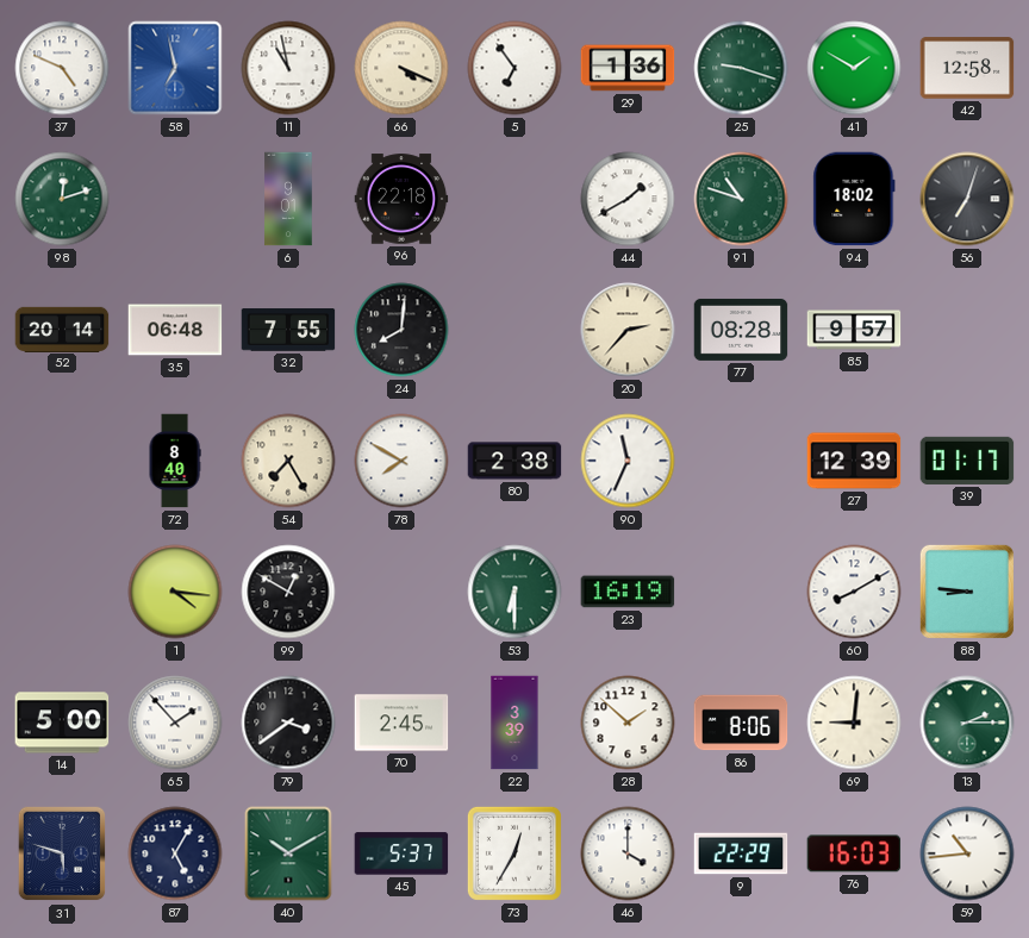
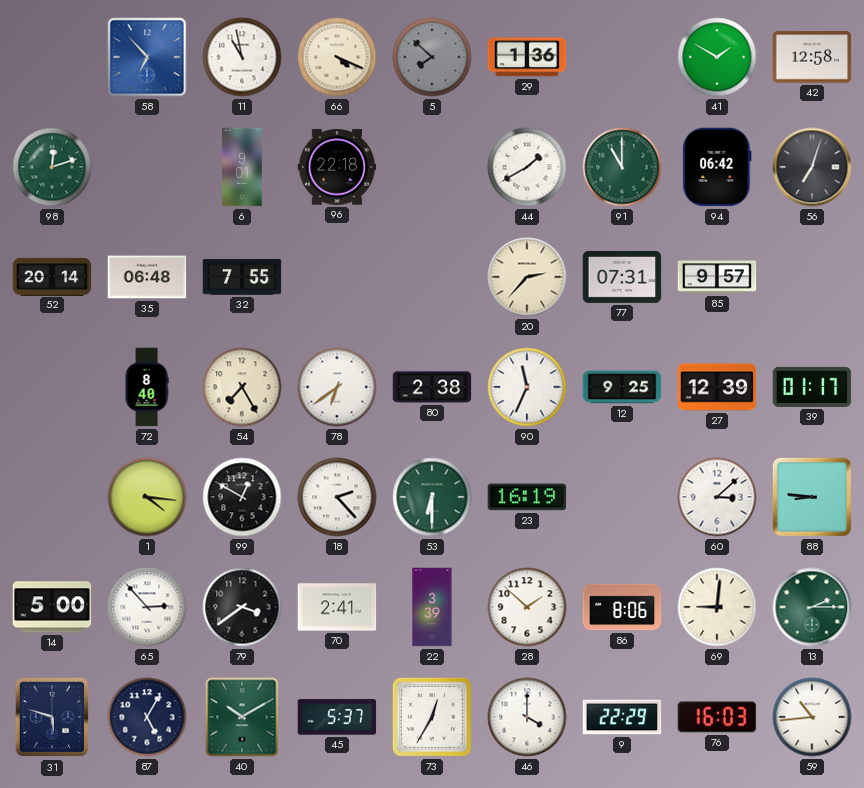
37: 4:49 -> none
58: 6:58 -> 6:53
5: 6:54 -> 7:52
5 dial: white -> grey
25: 9:18 -> none
91: 10:48 -> 11:00
94: 18:02 -> 06:42
24: 8:01 -> none
77: 08:28 -> 07:31
78: 7:50 -> 6:39
12: none -> 9:25
18: none -> 2:23
60: 8:10 -> 3:08
65: 1:53 -> 2:53
70: 2:45 -> 2:41
